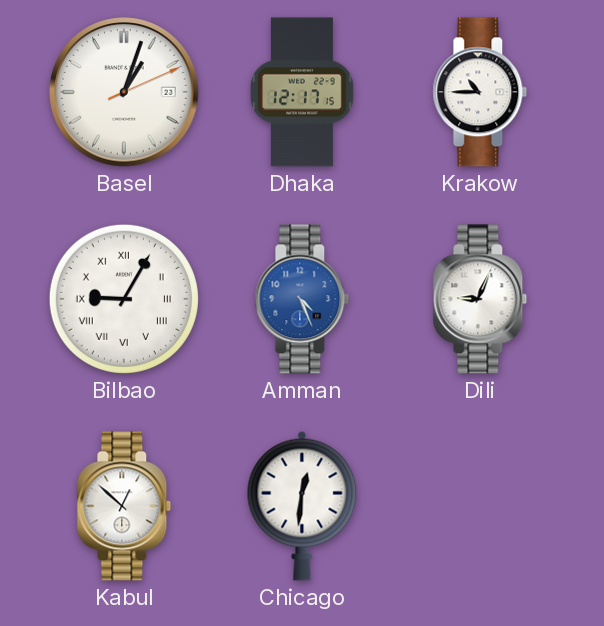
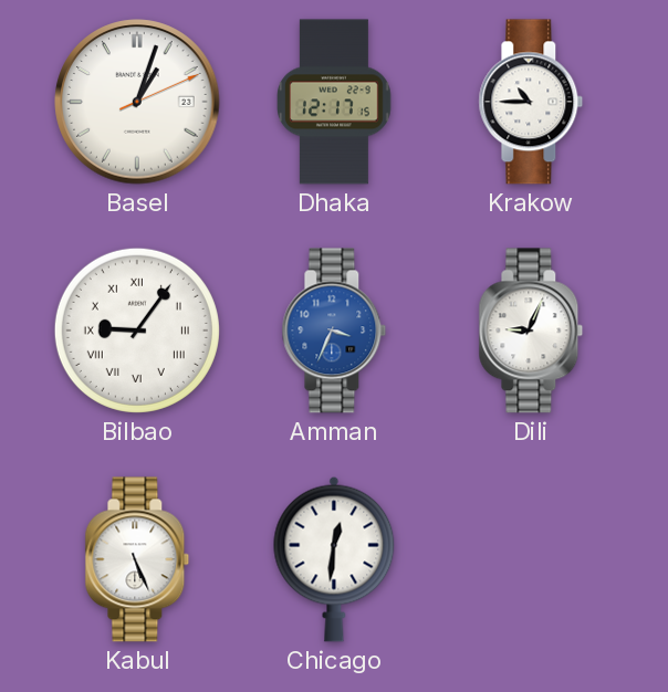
Bilbao: 9:05 -> 9:06
Amman: 4:26 -> 3:34
Kabul: 12:52 -> 5:26
